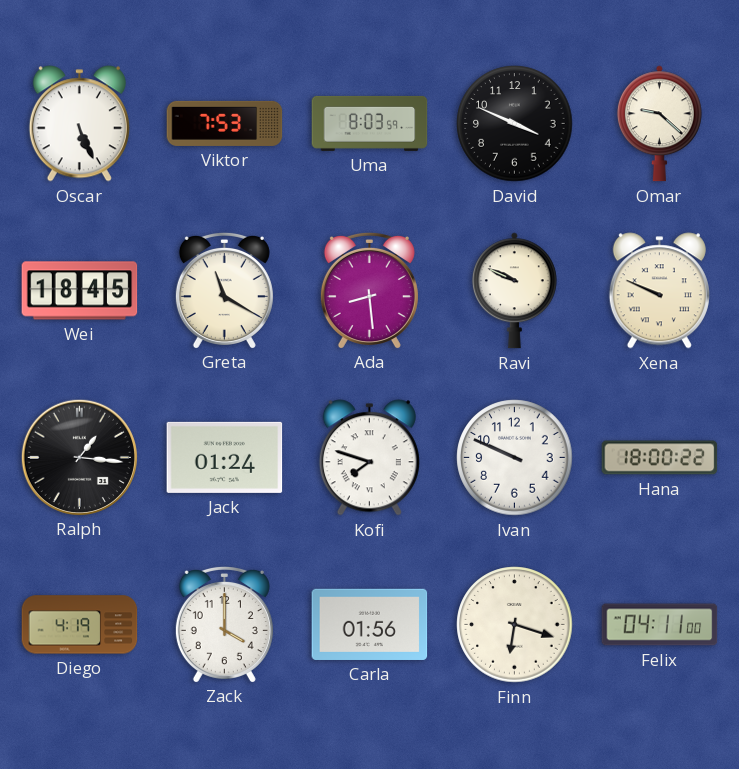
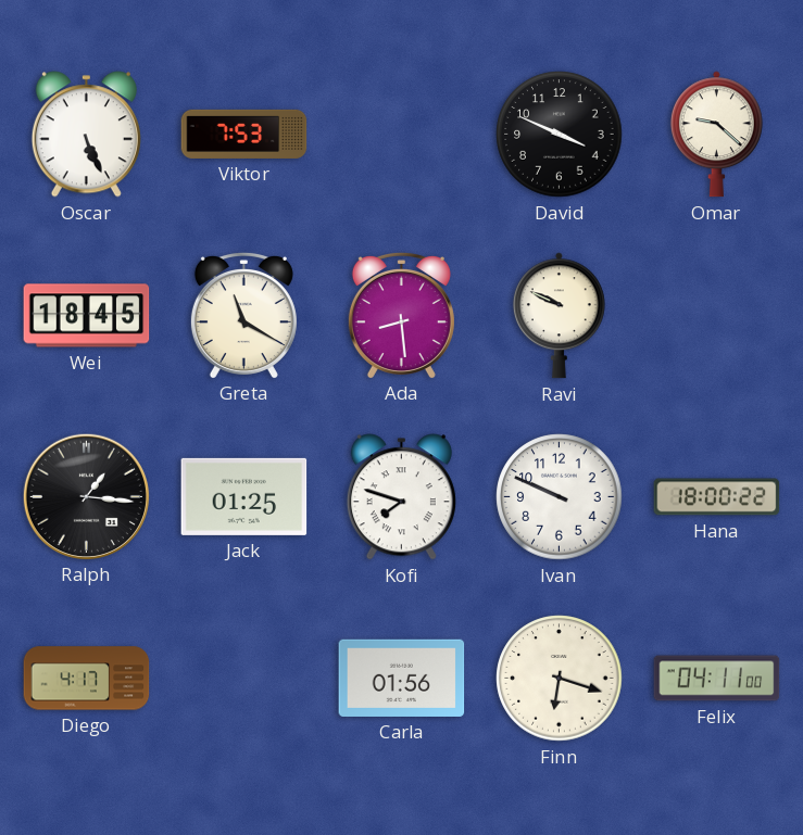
Uma: 8:03 -> none
Xena: 9:49 -> none
Jack: 01:24 -> 01:25
Diego: 4:19 -> 4:17
Zack: 4:00 -> none
